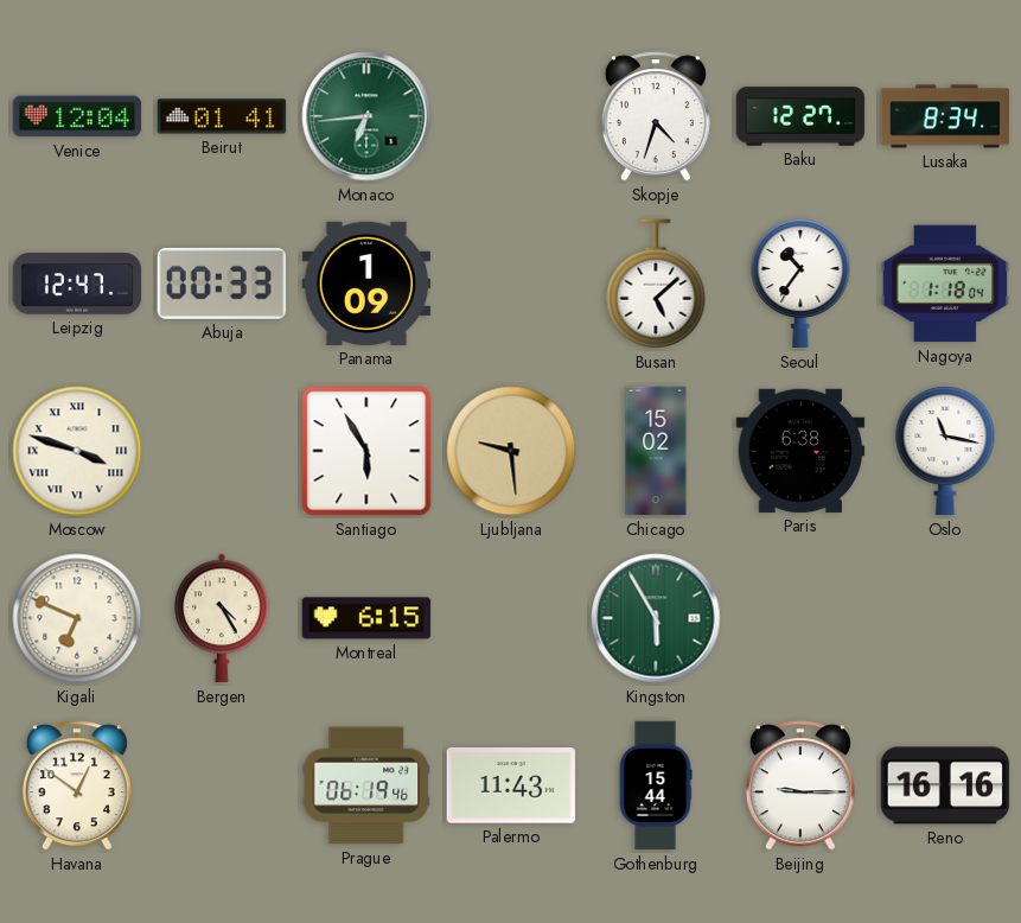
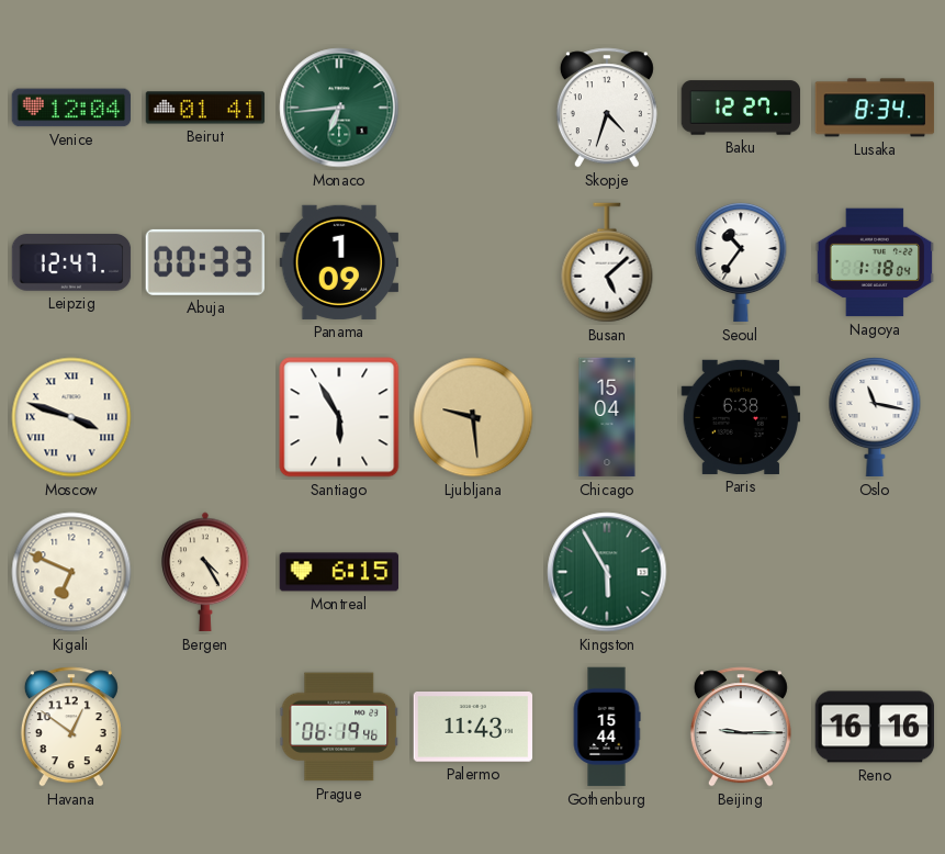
Chicago: 15:02 -> 15:04
